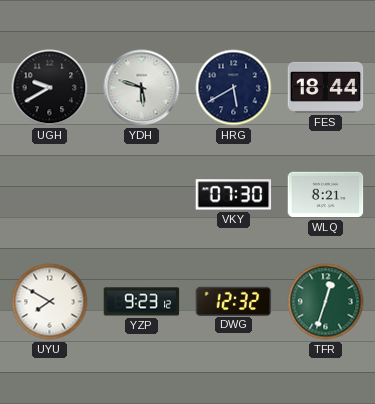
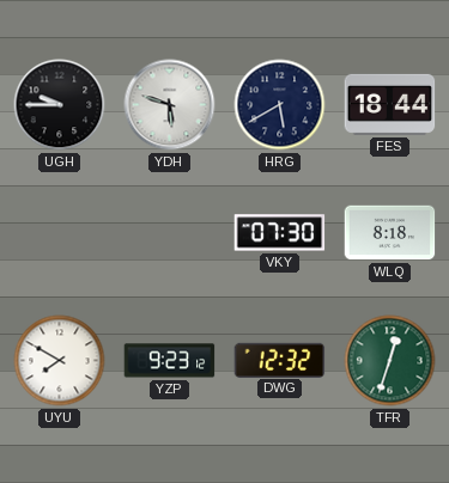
UGH: 9:40 -> 9:45
WLQ: 8:21 -> 8:18
